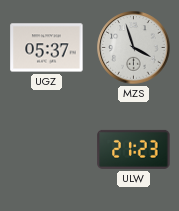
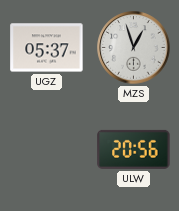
MZS: 3:57 -> 12:57
ULW: 21:23 -> 20:56
